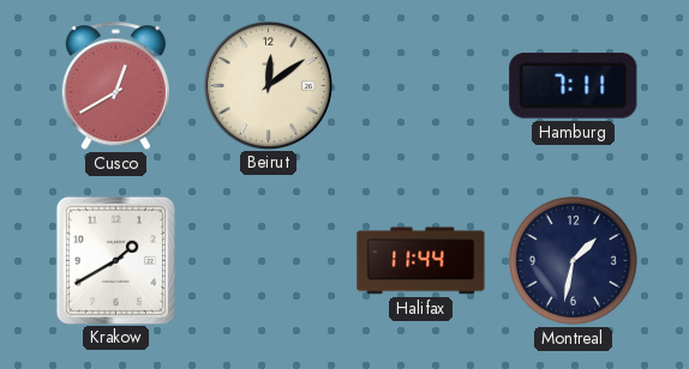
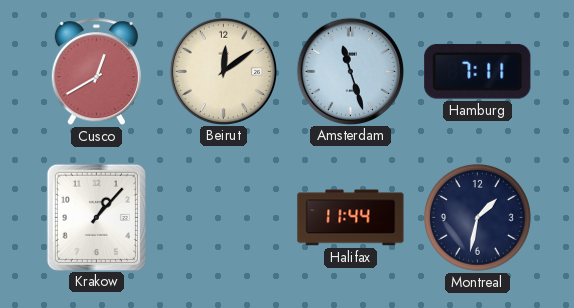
Amsterdam: none -> 11:27
Krakow: 1:40 -> 1:07
